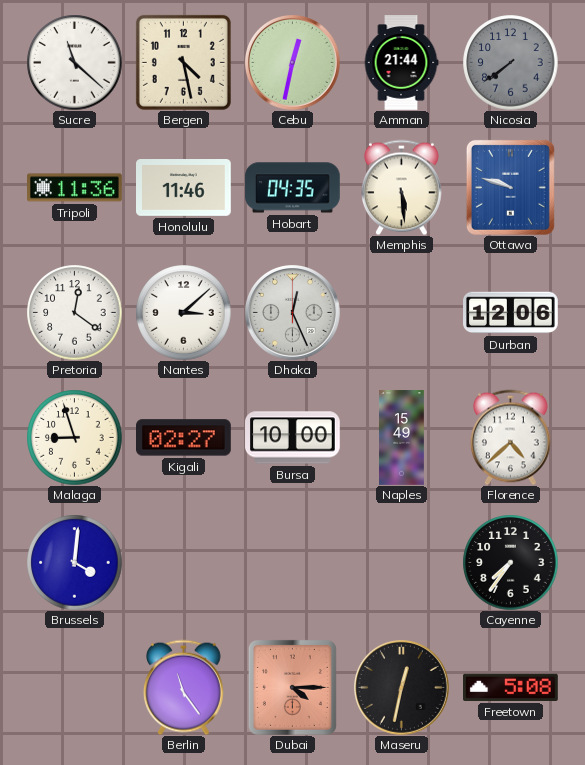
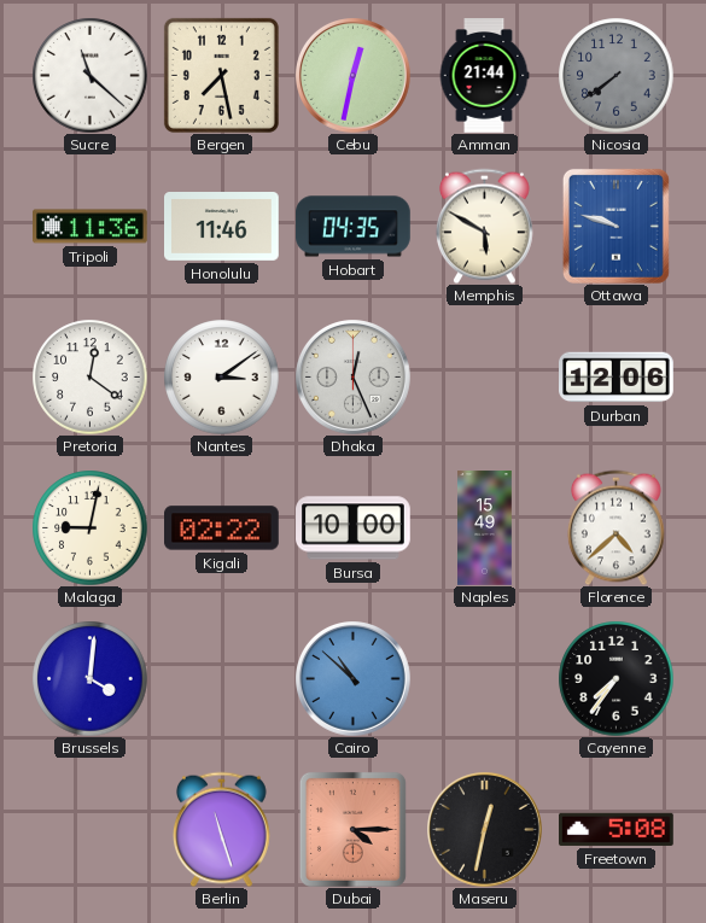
Bergen: 4:28 -> 7:28
Memphis: 5:29 -> 5:50
Nantes: 3:08 -> 3:09
Malaga: 8:57 -> 9:02
Kigali: 02:27 -> 02:22
Cairo: none -> 10:52
Berlin: 11:24 -> 11:27
